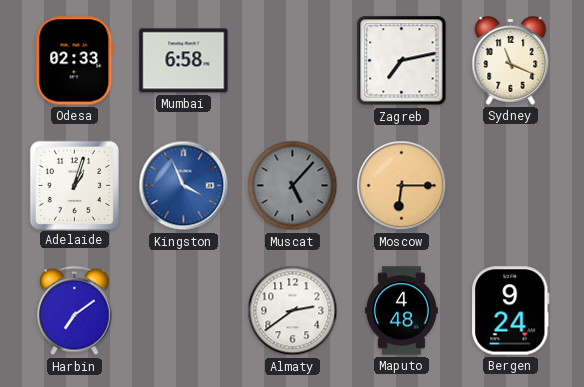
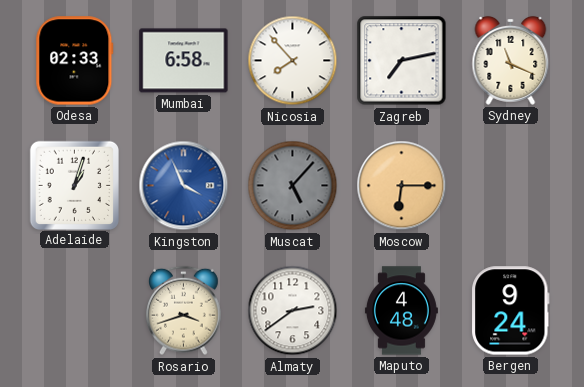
Nicosia: none -> 7:53
Harbin: 7:09 -> none
Rosario: none -> 3:42
